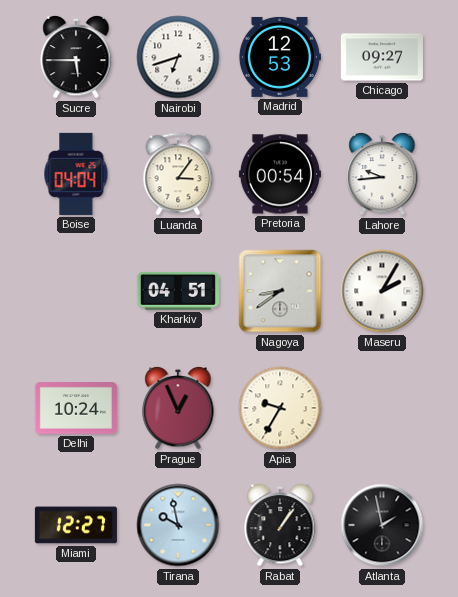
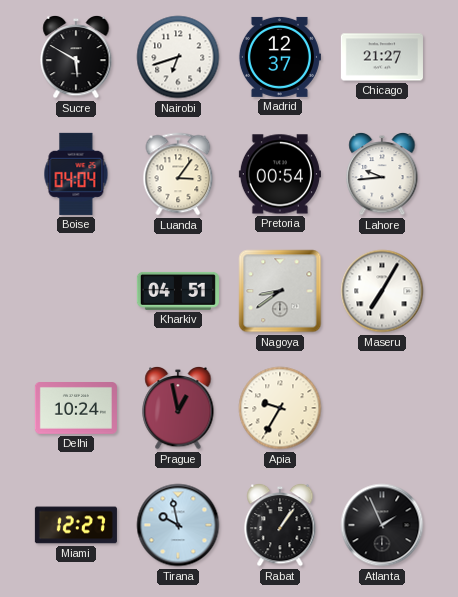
Sucre: 5:45 -> 5:50
Madrid: 12:53 -> 12:37
Chicago: 09:27 -> 21:27
Maseru: 2:05 -> 7:05
Prague: 12:56 -> 12:58
Atlanta: 1:58 -> 1:56
